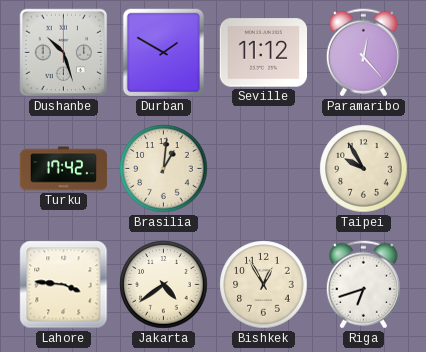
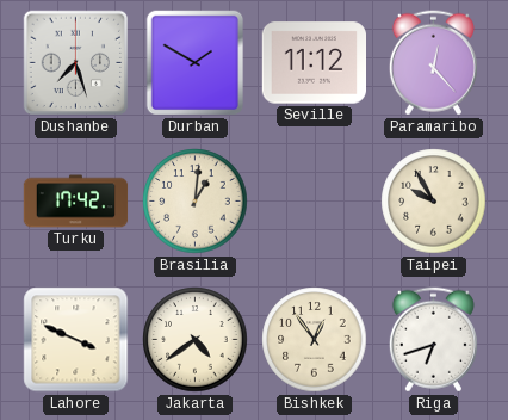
Dushanbe: 10:27 -> 7:27
Lahore: 3:46 -> 3:49
Bishkek: 12:55 -> 12:54
